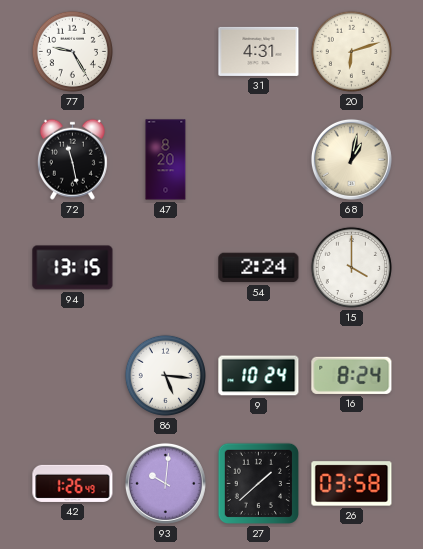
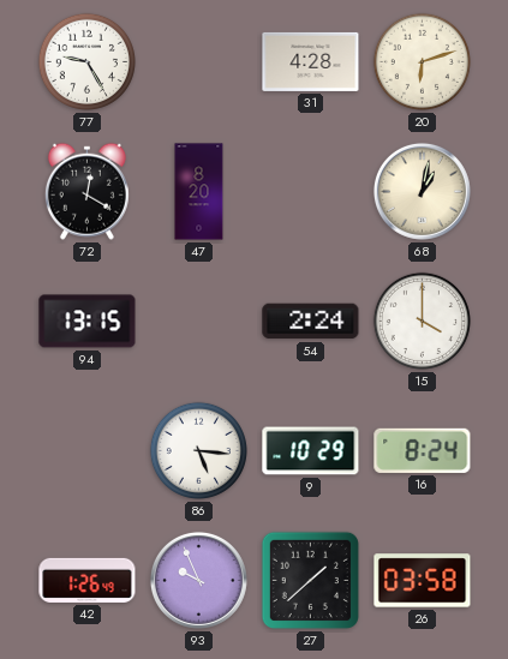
31: 4:31 -> 4:28
72: 11:28 -> 12:20
9: 10:24 -> 10:29
93: 10:01 -> 9:56
